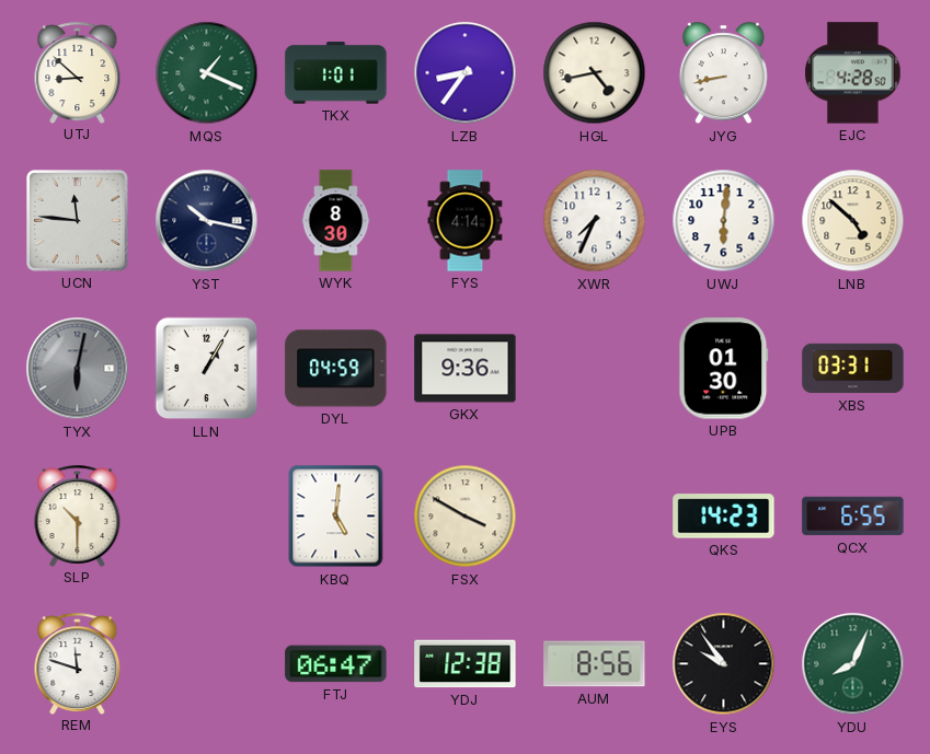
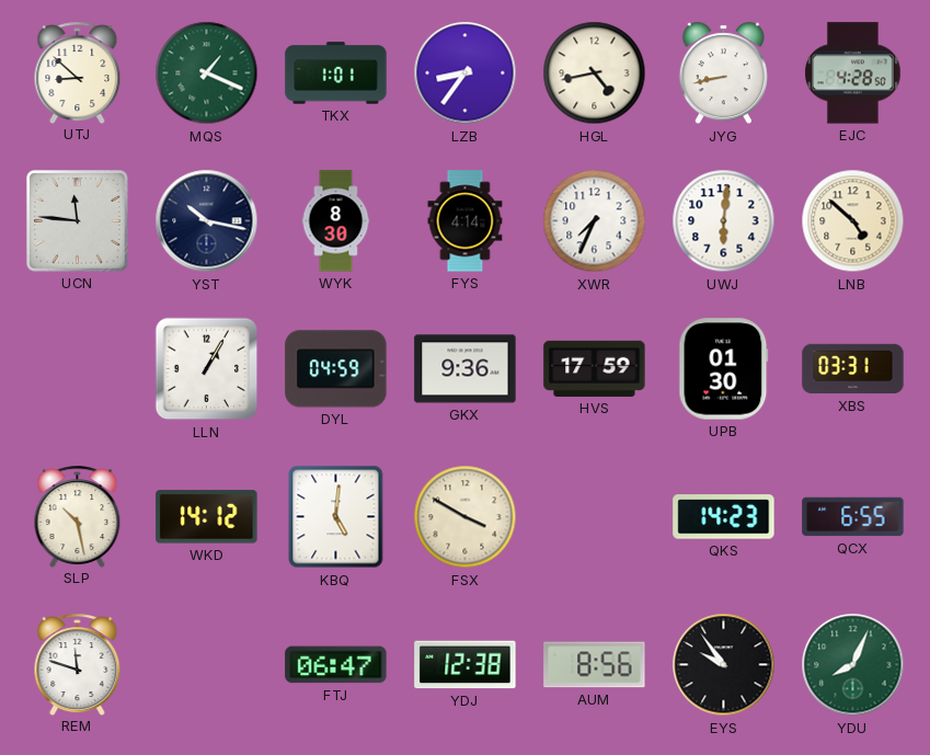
TYX: 6:02 -> none
HVS: none -> 17:59
SLP: 10:30 -> 10:28
WKD: none -> 14:12
